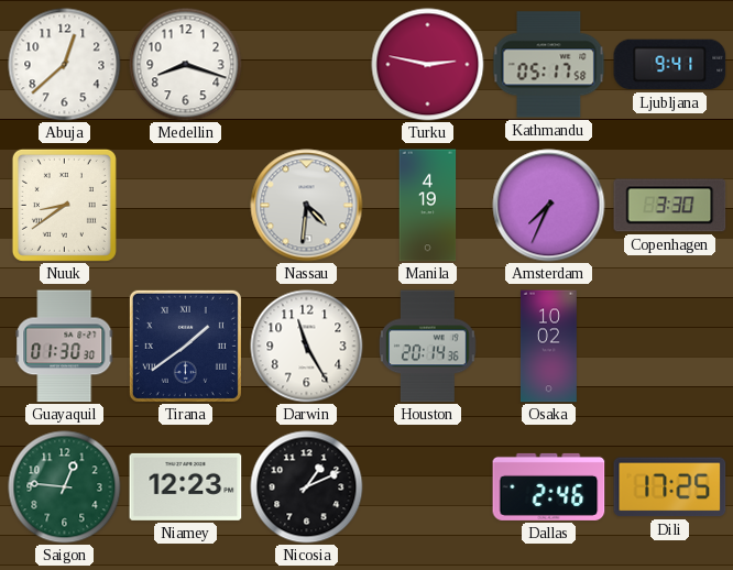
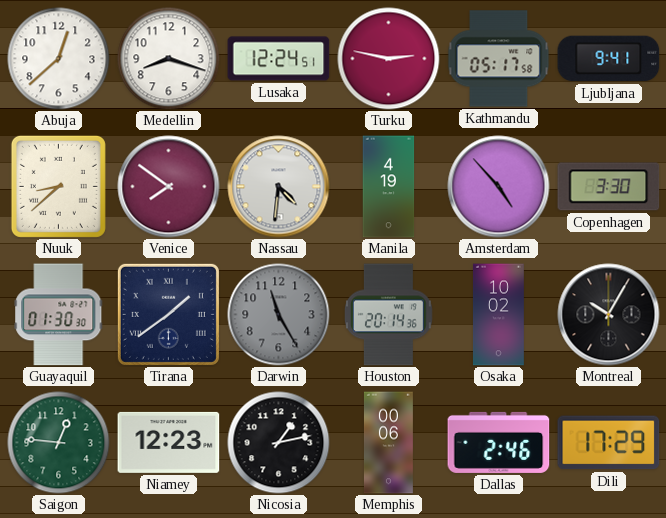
Lusaka: none -> 12:24
Nuuk: 8:39 -> 8:38
Venice: none -> 7:51
Amsterdam: 7:34 -> 4:53
Darwin dial: white -> grey
Montreal: none -> 10:05
Nicosia: 1:11 -> 1:13
Memphis: none -> 00:06
Dili: 17:25 -> 17:29
